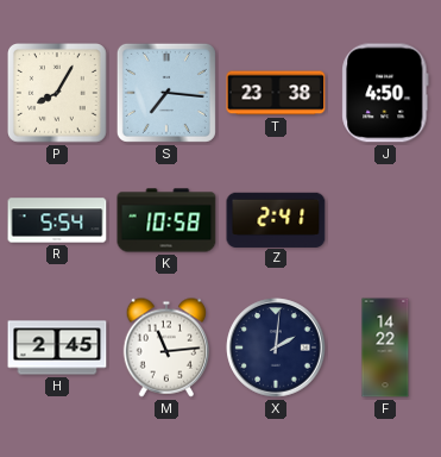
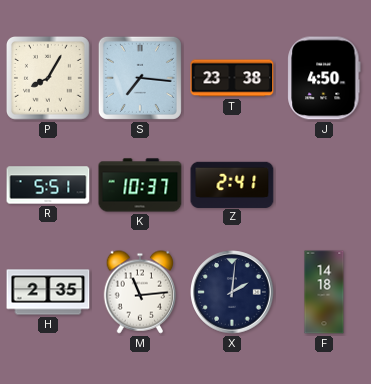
R: 5:54 -> 5:51
K: 10:58 -> 10:37
H: 2:45 -> 2:35
F: 14:22 -> 14:18
